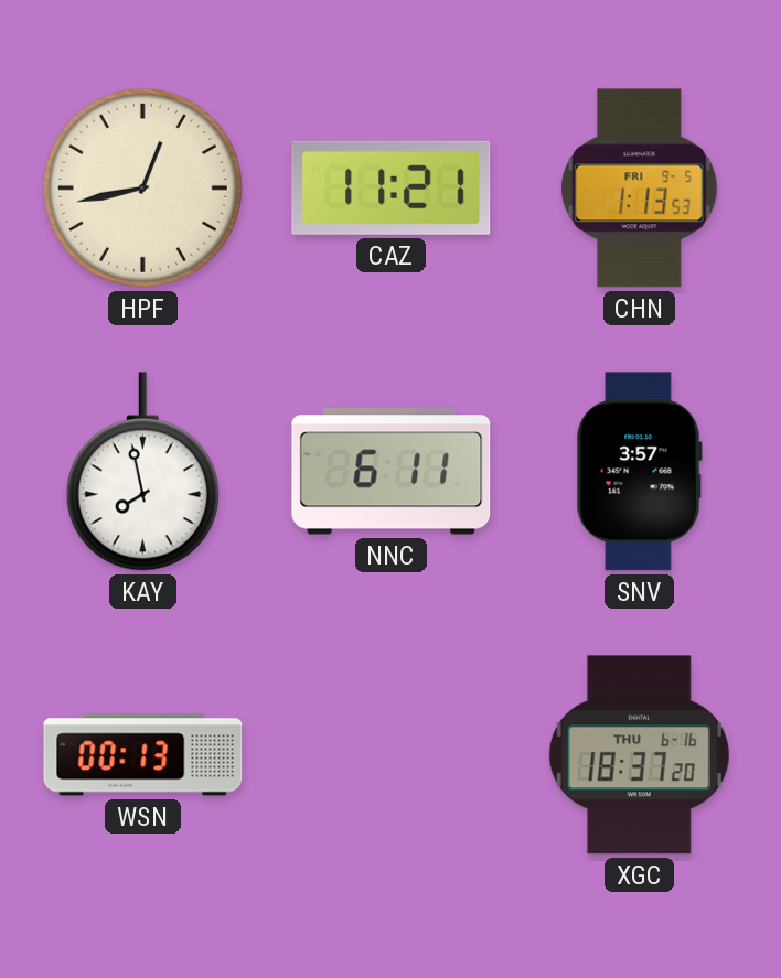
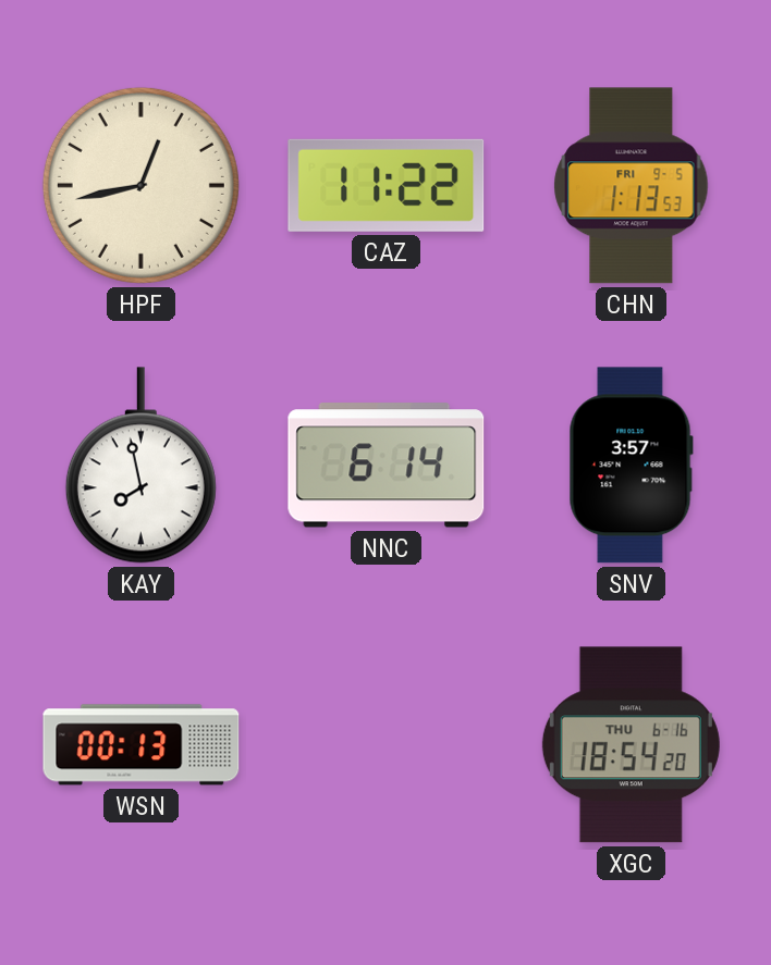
CAZ: 11:21 -> 11:22
NNC: 6:11 -> 6:14
XGC: 18:37 -> 18:54
